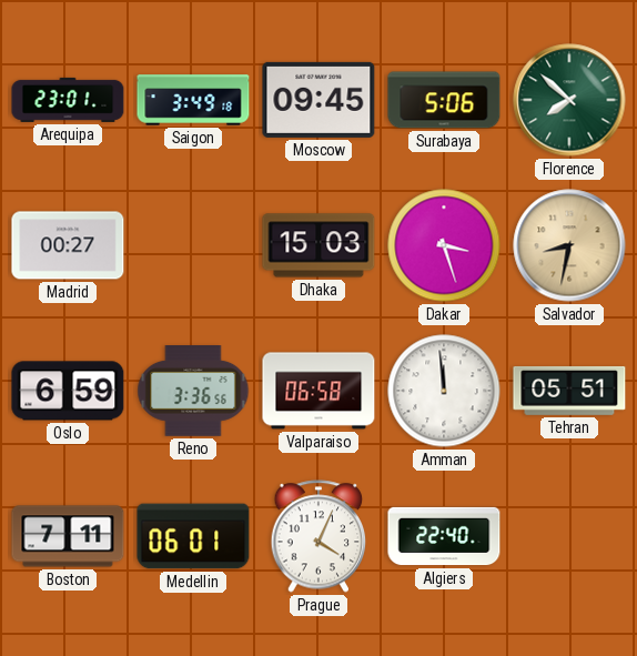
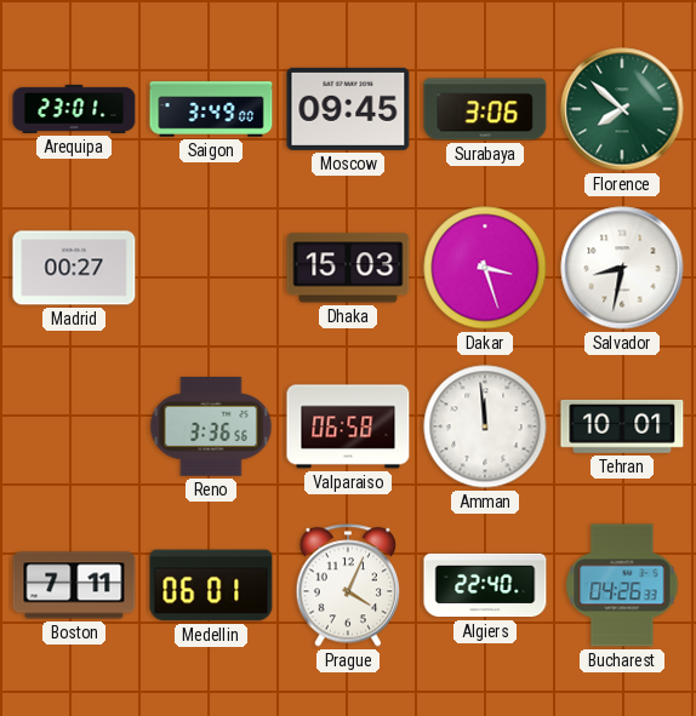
Saigon: 3:49:18 -> 3:49:00
Surabaya: 5:06 -> 3:06
Salvador dial: champagne -> white
Oslo: 6:59 -> none
Tehran: 05:51 -> 10:01
Bucharest: none -> 04:26
